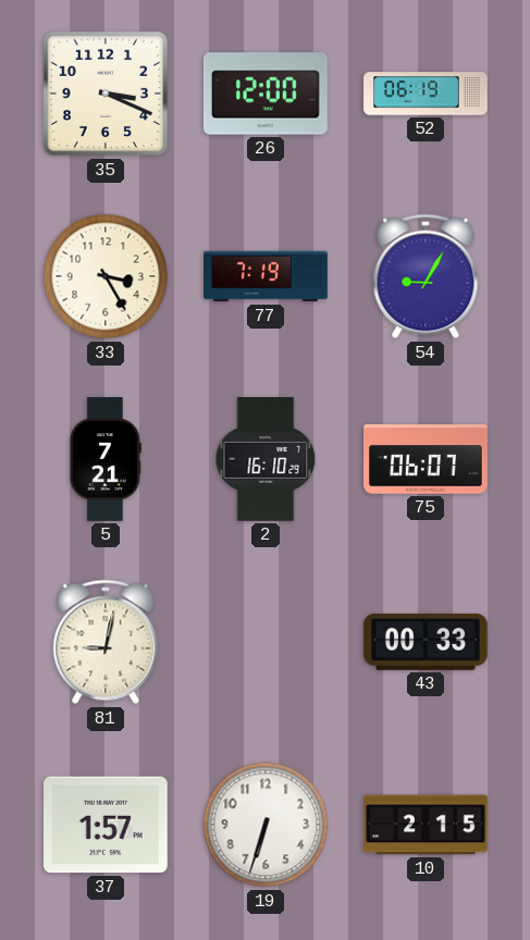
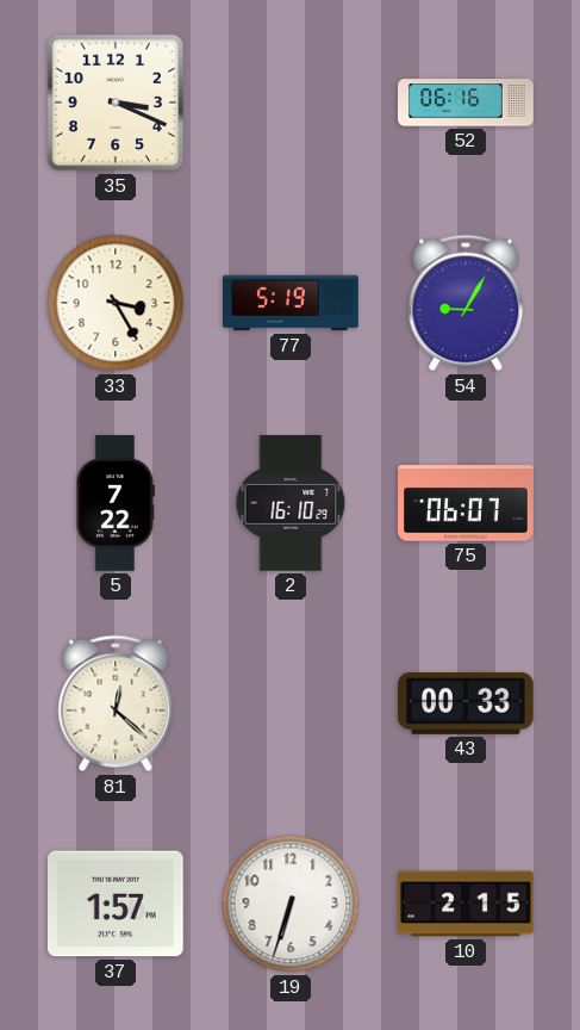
26: 12:00 -> none
52: 06:19 -> 06:16
77: 7:19 -> 5:19
5: 7:21 -> 7:22
81: 9:02 -> 12:22
